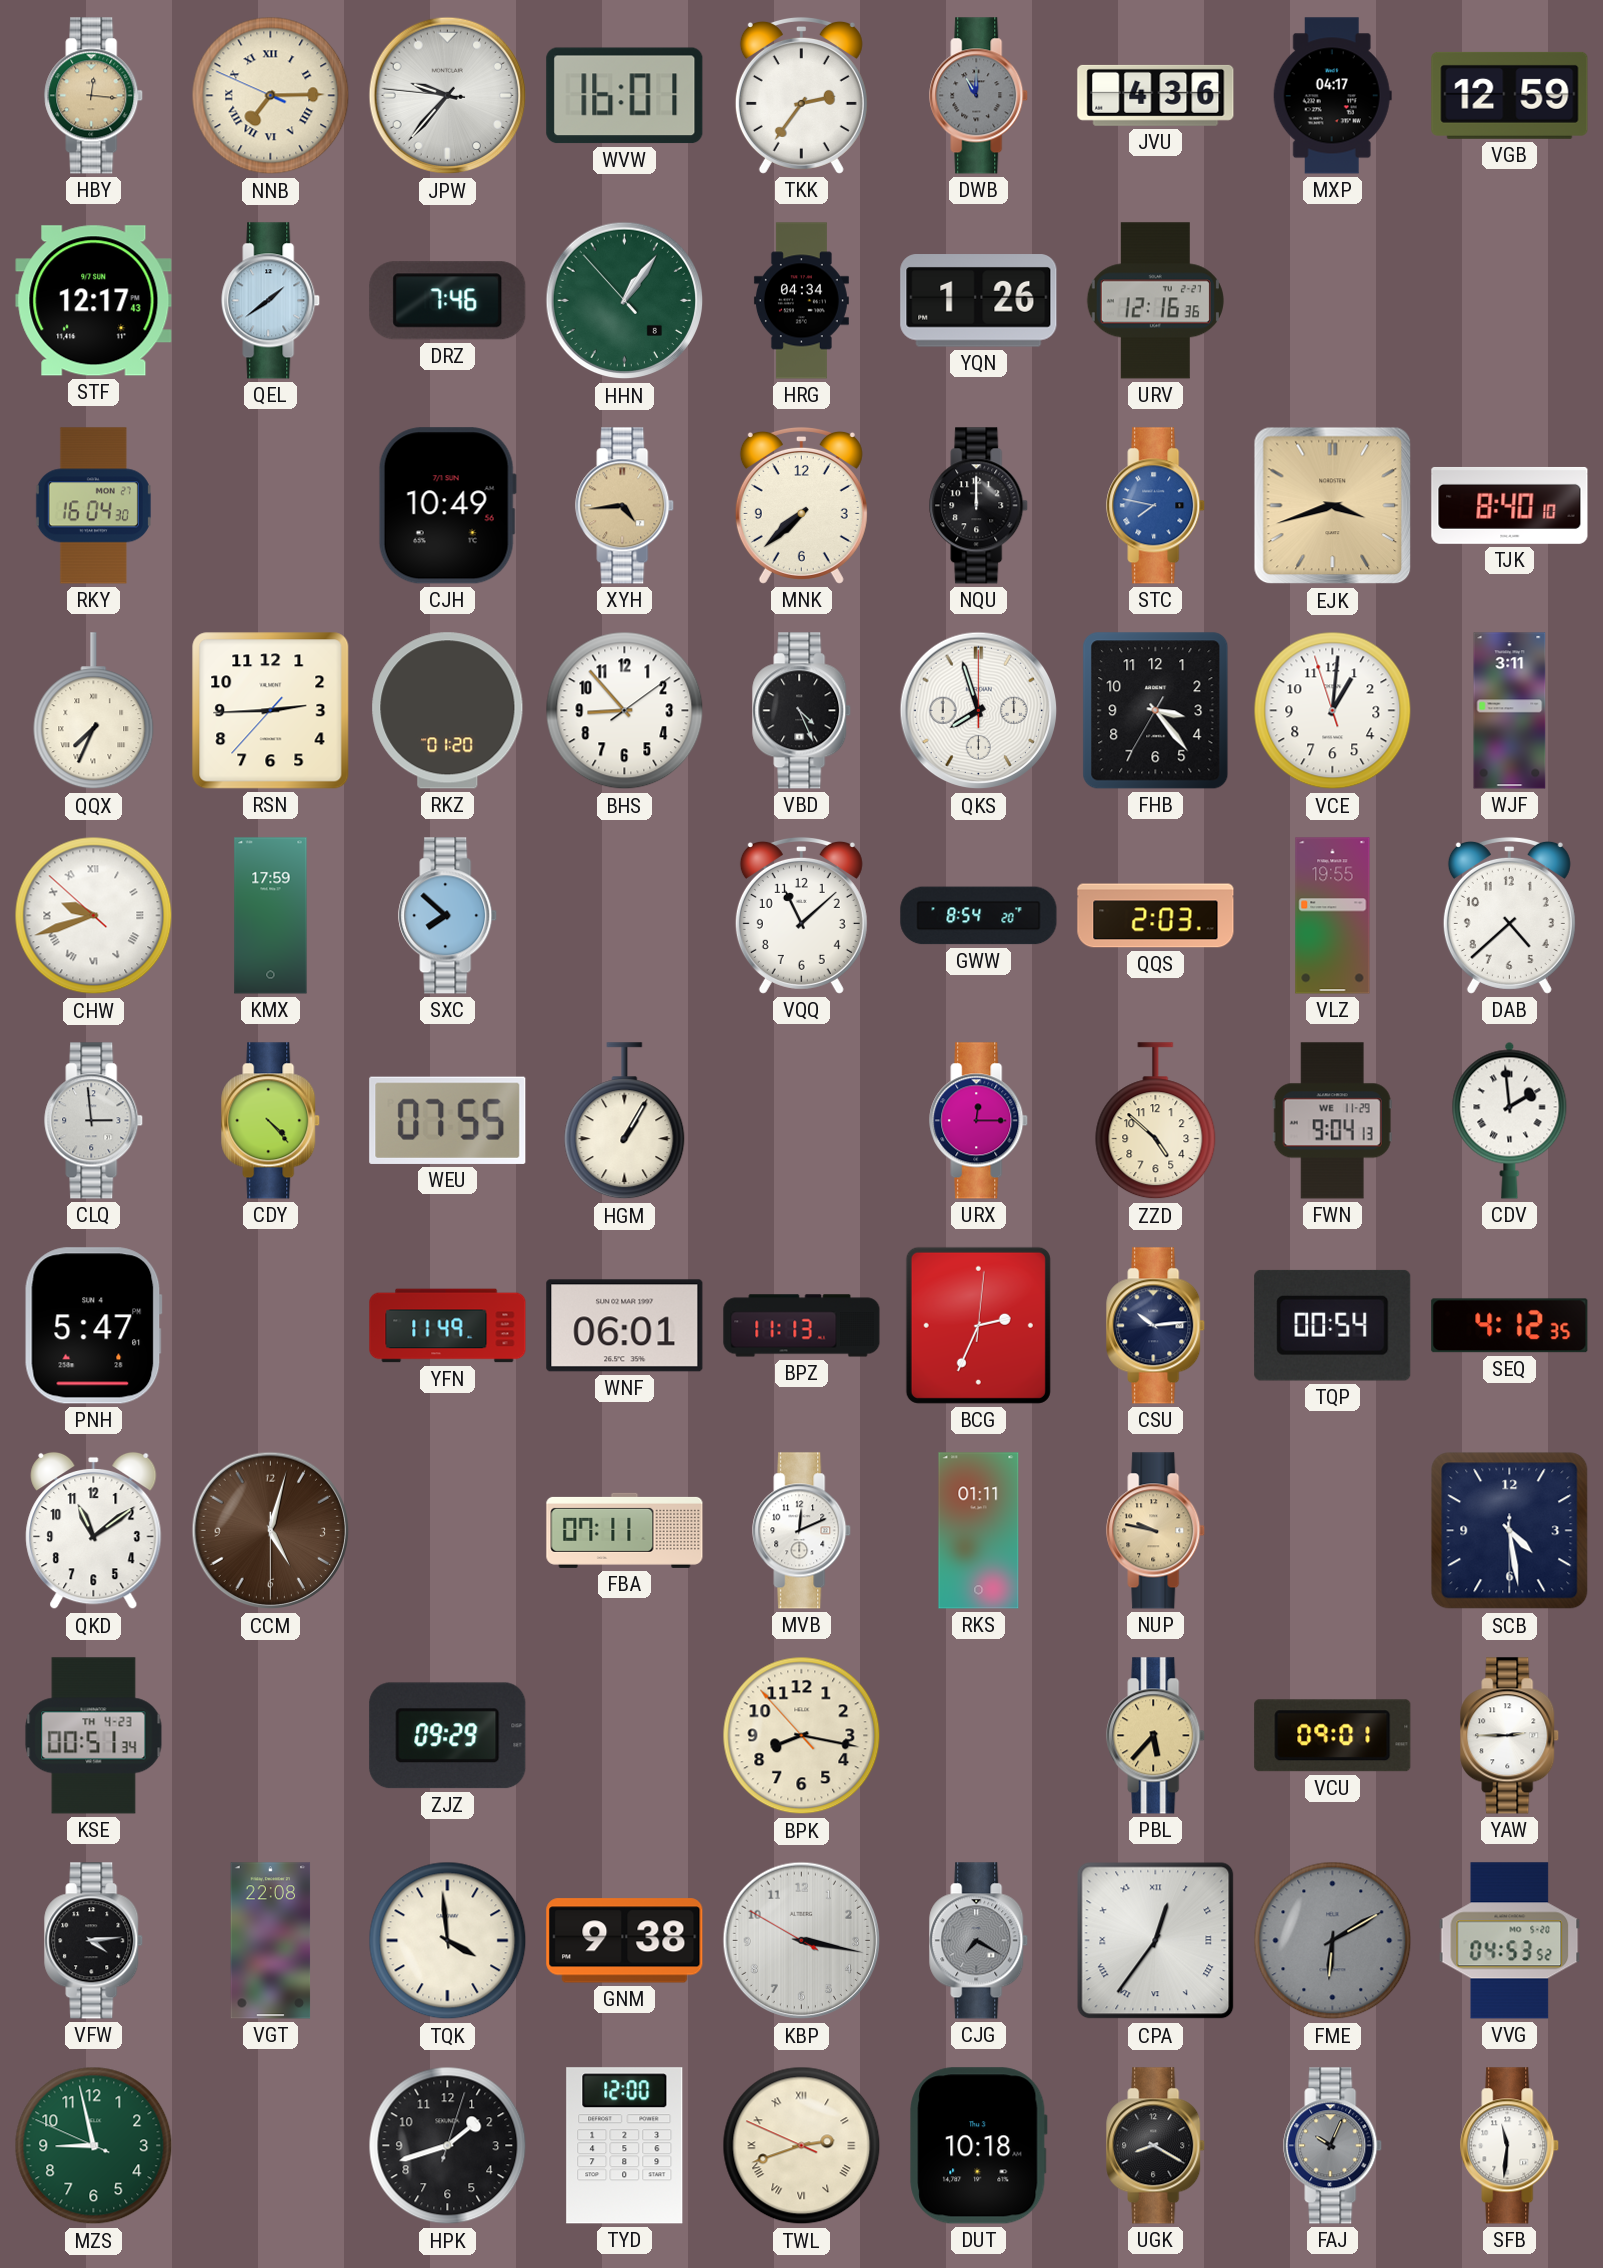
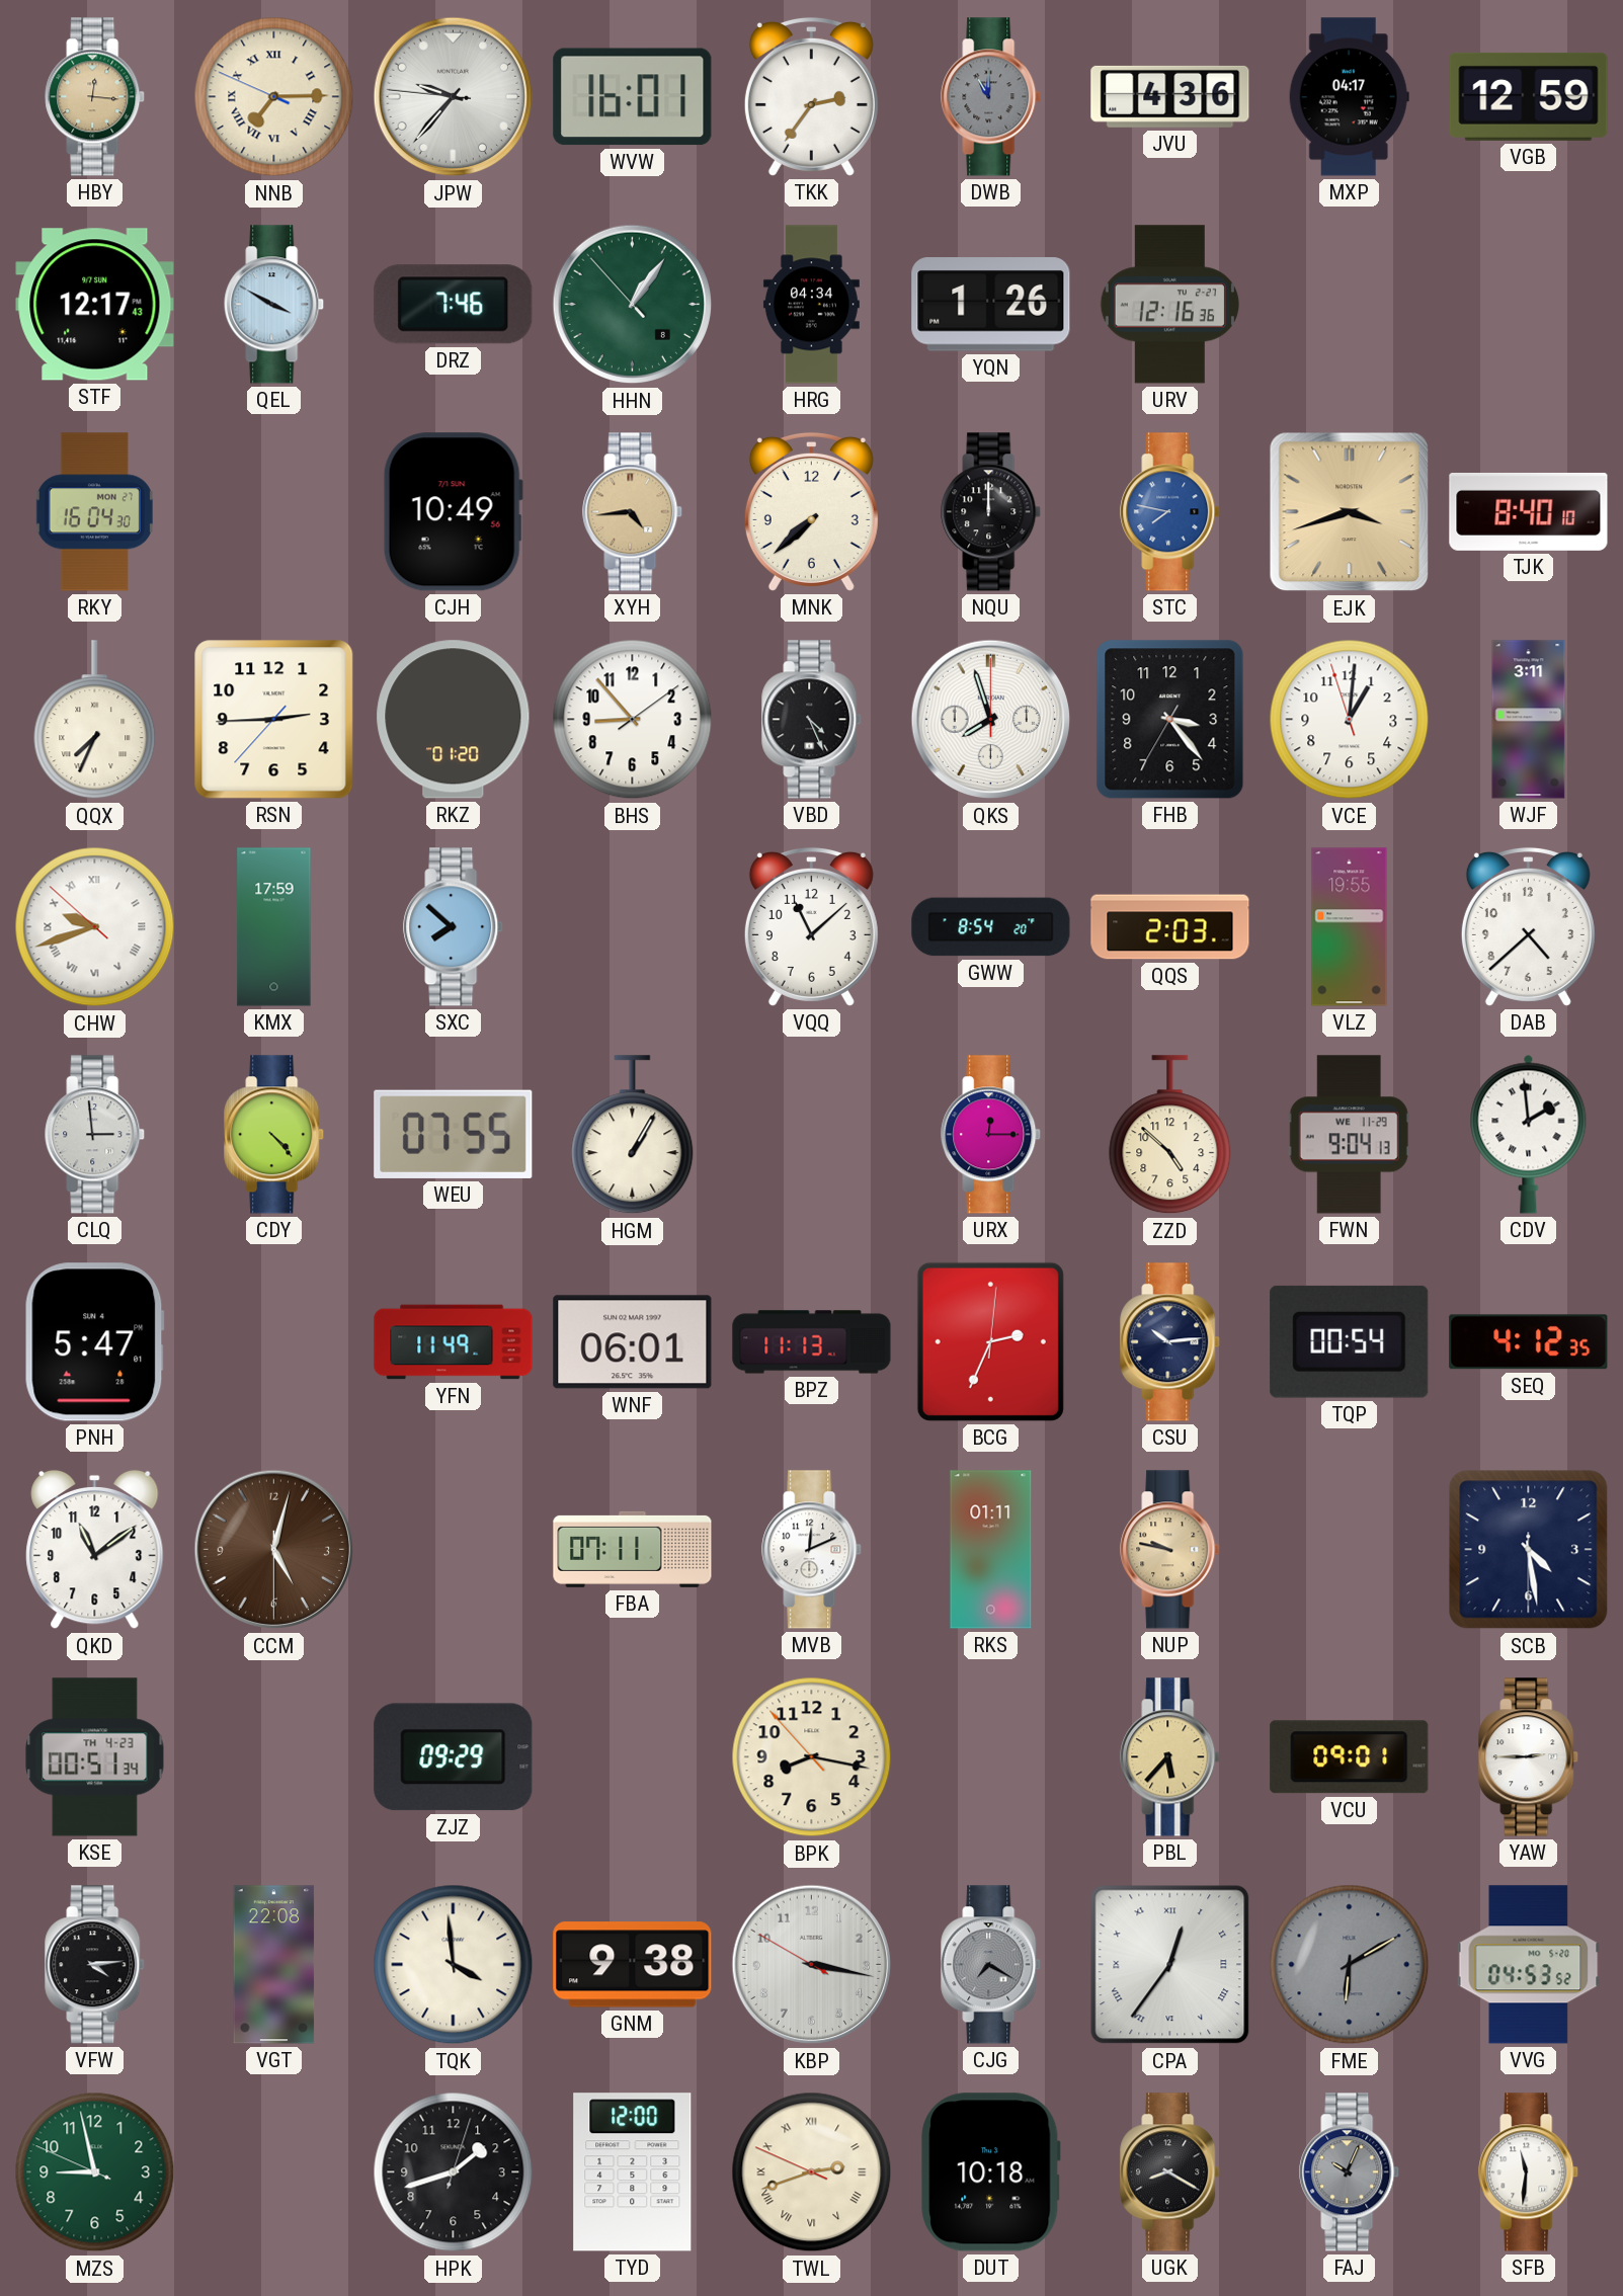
QEL: 1:39 -> 3:50
